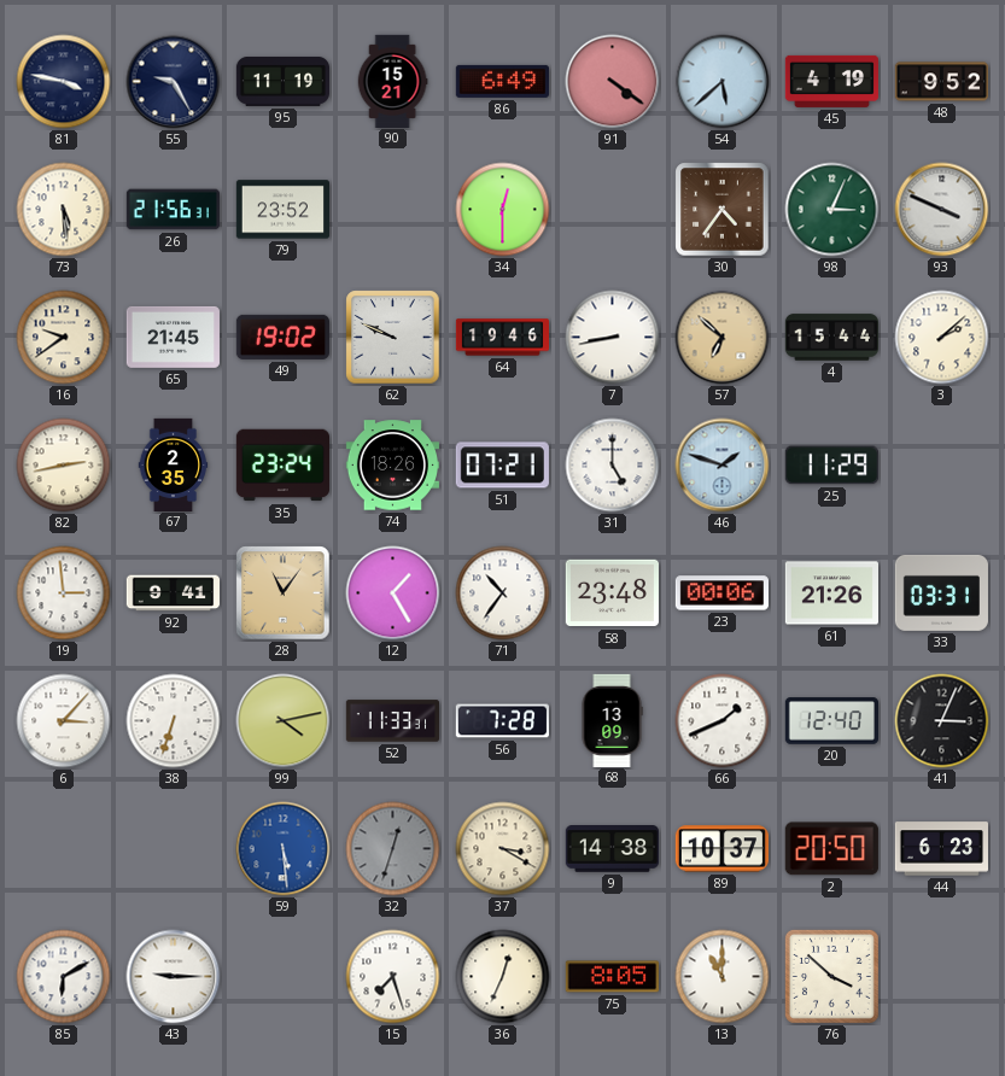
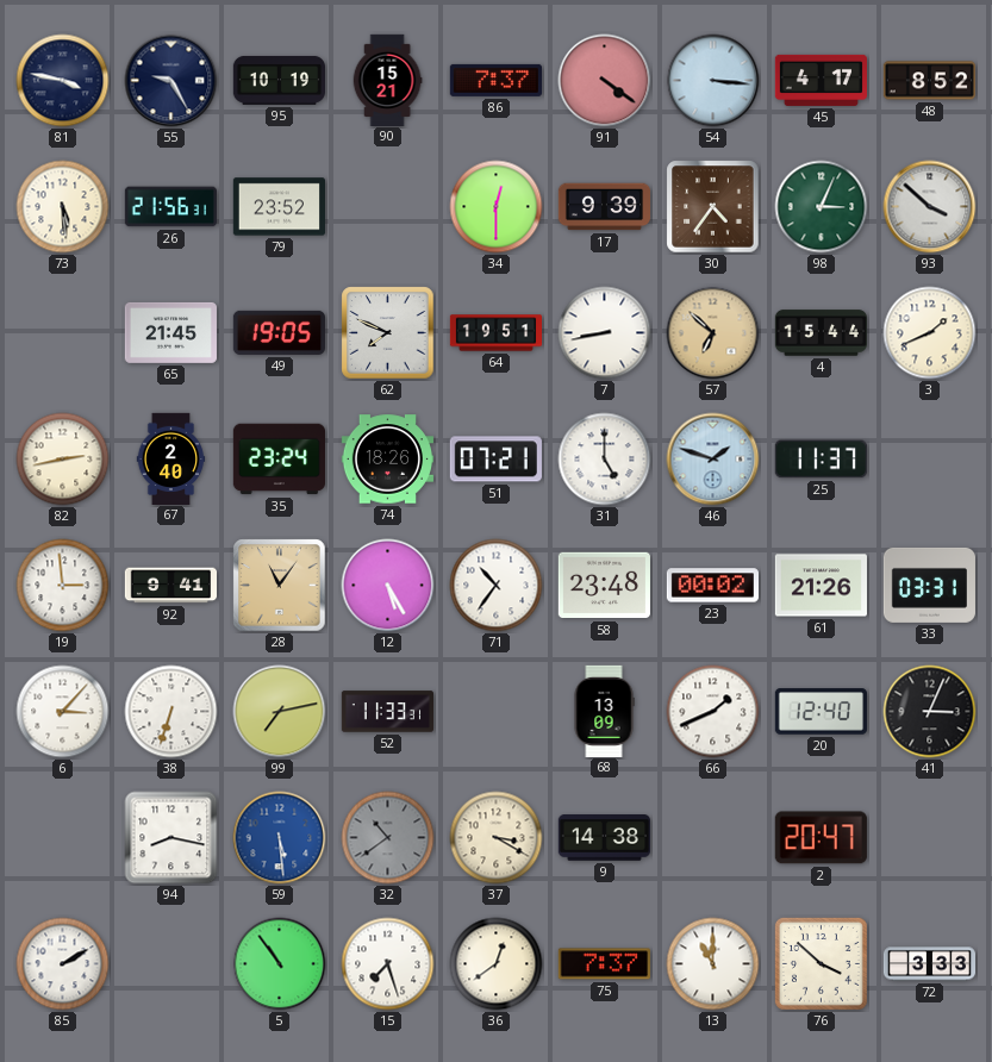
95: 11:19 -> 10:19
86: 6:49 -> 7:37
54: 5:38 -> 3:16
45: 4:19 -> 4:17
48: 9:52 -> 8:52
17: none -> 9:39
93: 3:49 -> 3:52
16: 9:39 -> none
49: 19:02 -> 19:05
62: 9:49 -> 7:49
64: 19:46 -> 19:51
3: 2:08 -> 1:41
67: 2:35 -> 2:40
25: 11:29 -> 11:37
12: 1:25 -> 5:25
23: 00:06 -> 00:02
99: 4:13 -> 7:13
56: 7:28 -> none
94: none -> 8:17
32: 12:33 -> 10:39
89: 10:37 -> none
2: 20:50 -> 20:47
44: 6:23 -> none
85: 6:10 -> 2:10
43: 9:15 -> none
5: none -> 10:54
36: 12:34 -> 12:39
75: 8:05 -> 7:37
72: none -> 3:33
